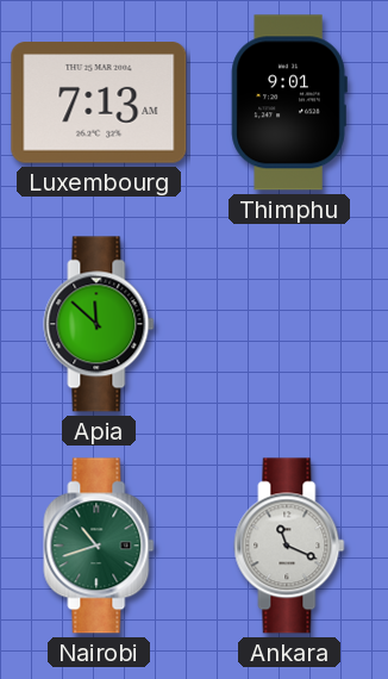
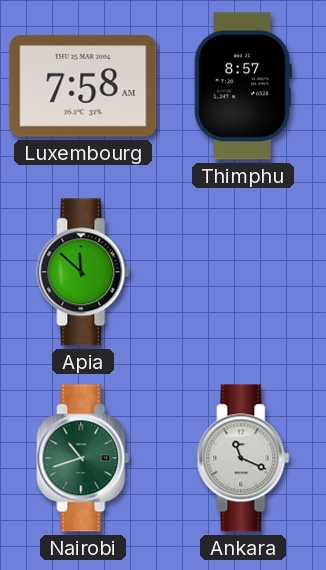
Luxembourg: 7:13 -> 7:58
Thimphu: 9:01 -> 8:57
